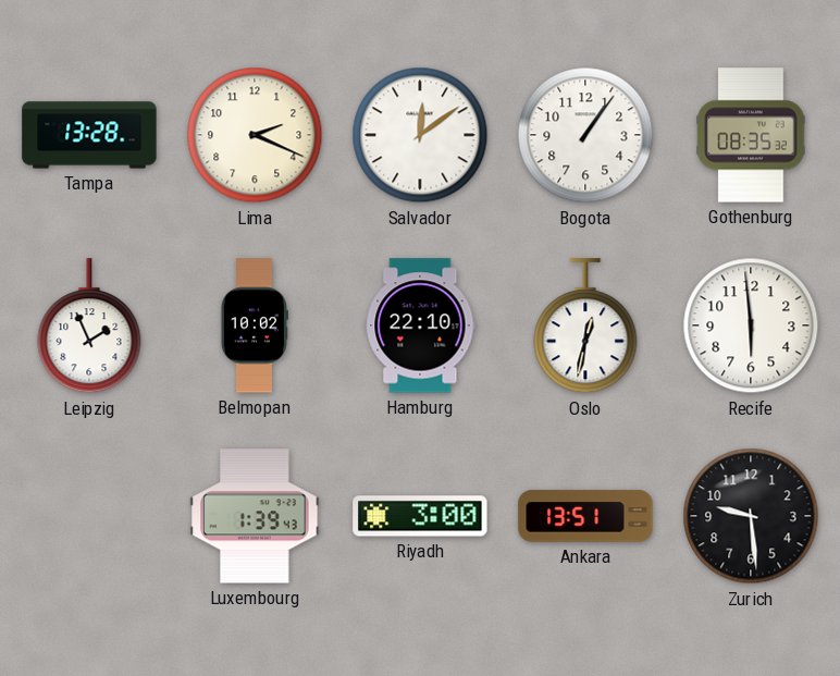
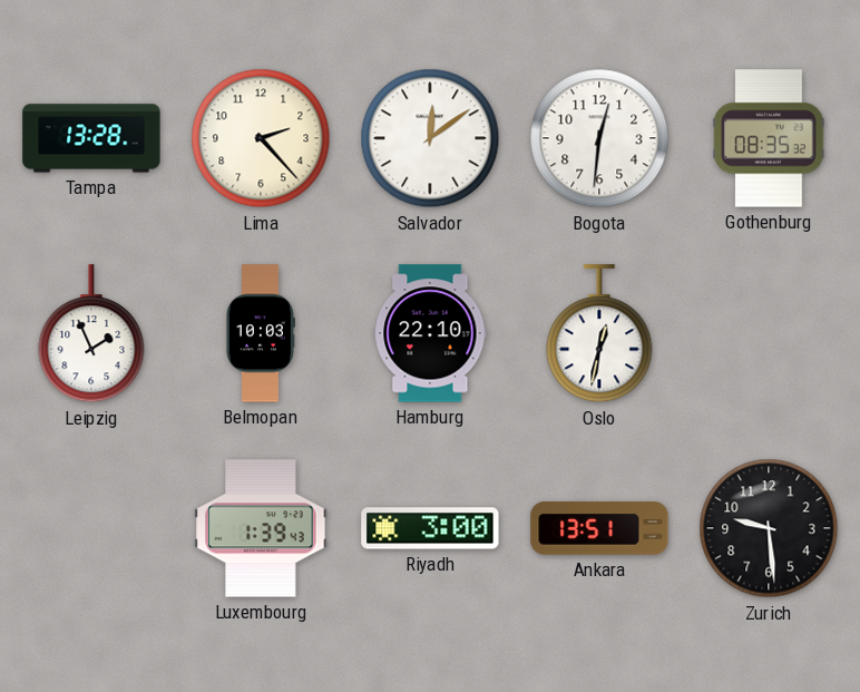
Lima: 2:19 -> 2:23
Bogota: 1:06 -> 12:31
Belmopan: 10:02 -> 10:03
Recife: 5:59 -> none
